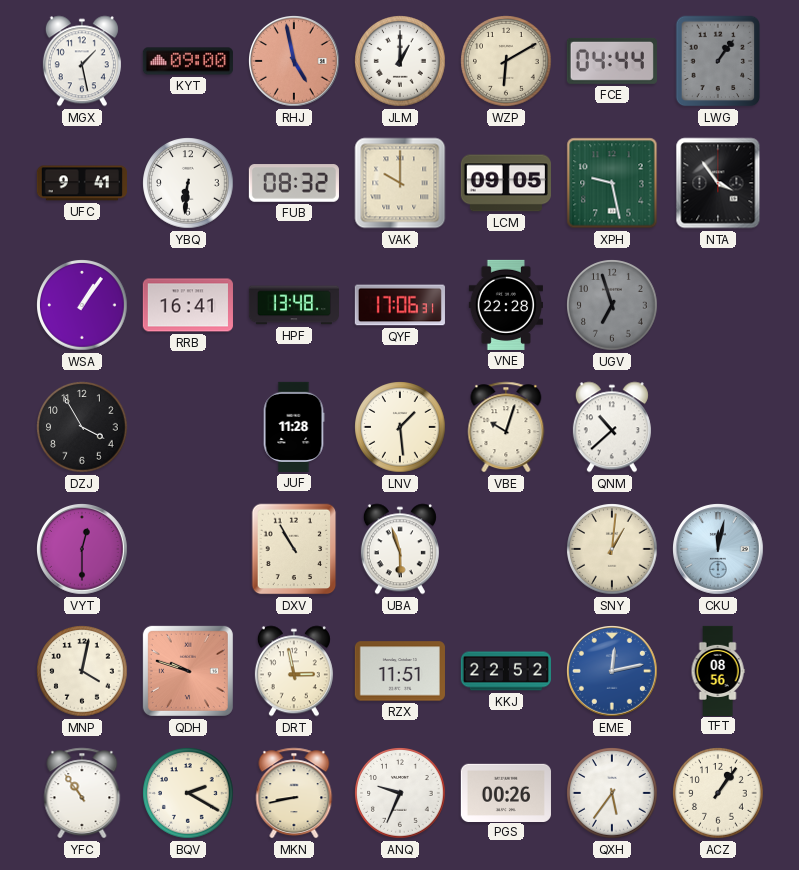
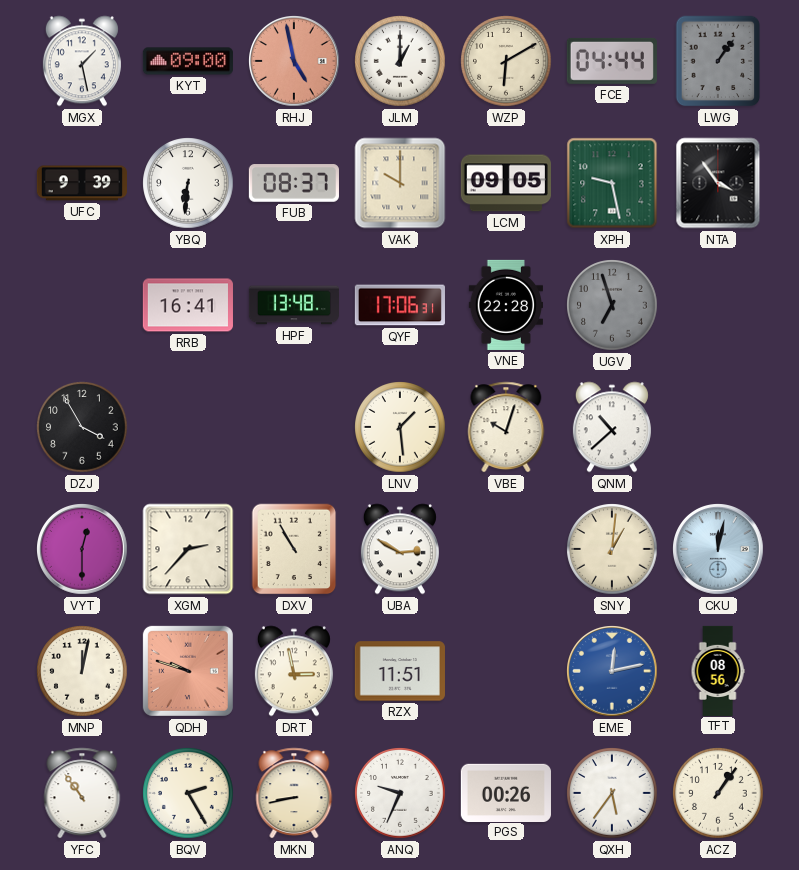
UFC: 9:41 -> 9:39
FUB: 08:32 -> 08:37
WSA: 1:06 -> none
JUF: 11:28 -> none
XGM: none -> 2:37
UBA: 5:57 -> 2:50
MNP: 4:02 -> 12:02
KKJ: 22:52 -> none
BQV: 2:20 -> 2:25
